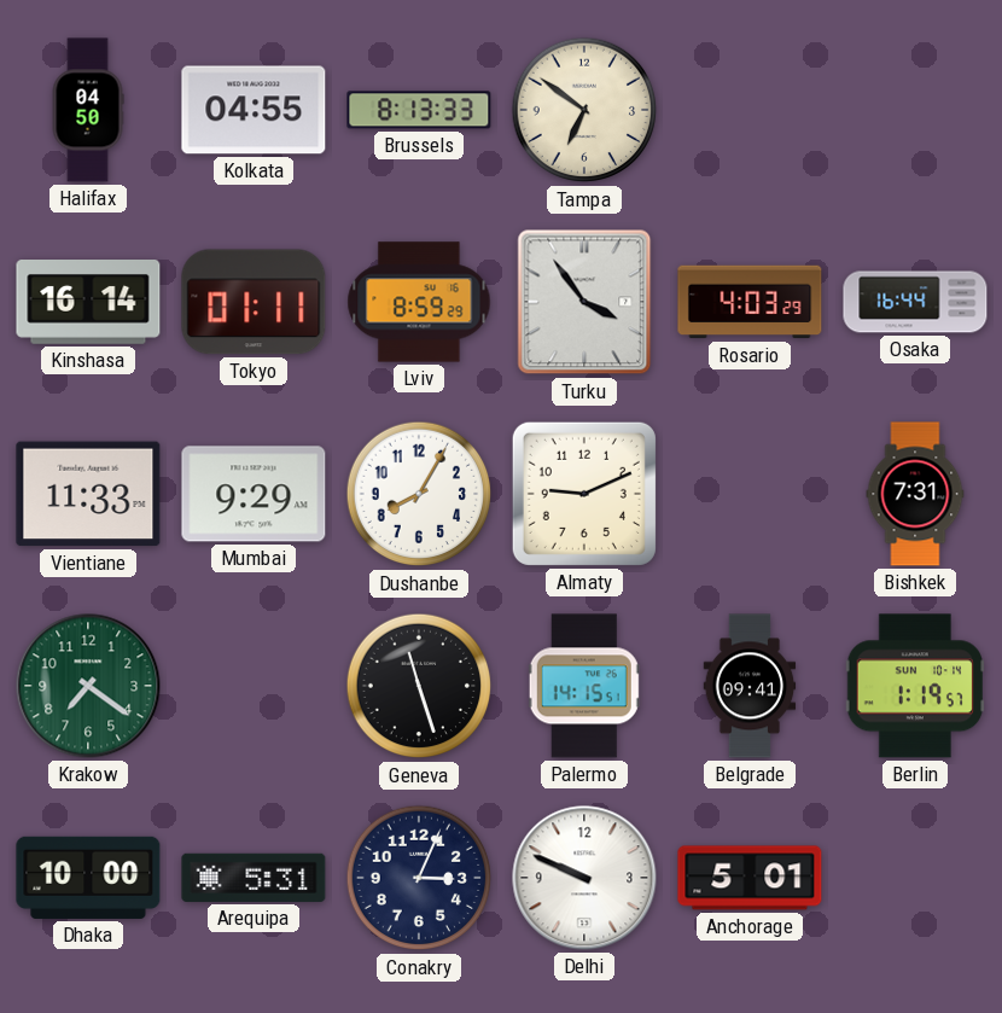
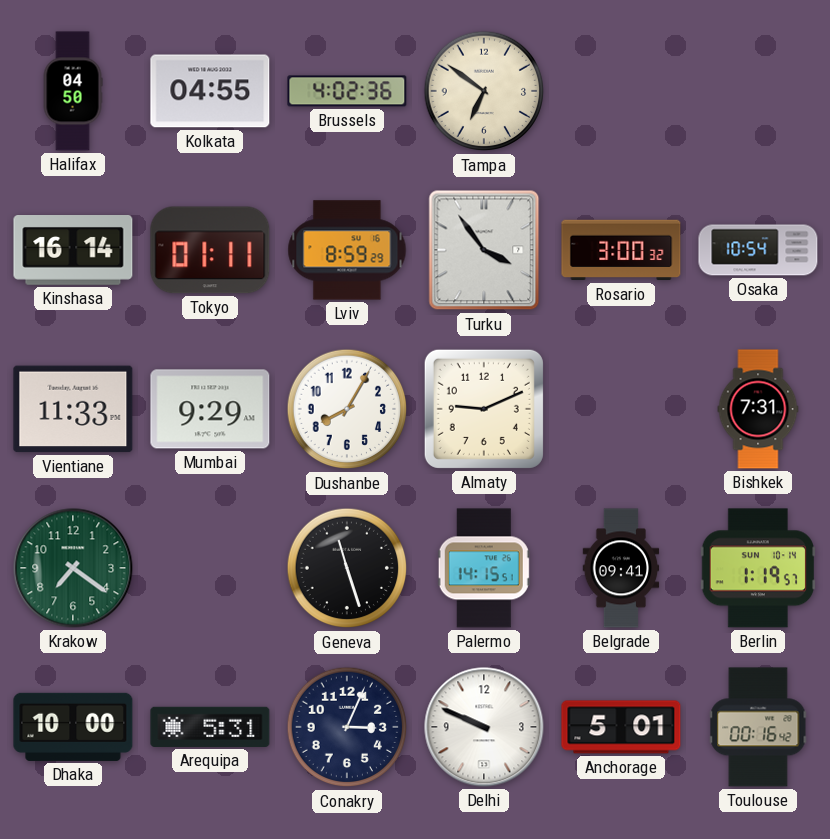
Brussels: 8:13 -> 4:02
Rosario: 4:03 -> 3:00
Osaka: 16:44 -> 10:54
Toulouse: none -> 00:16
